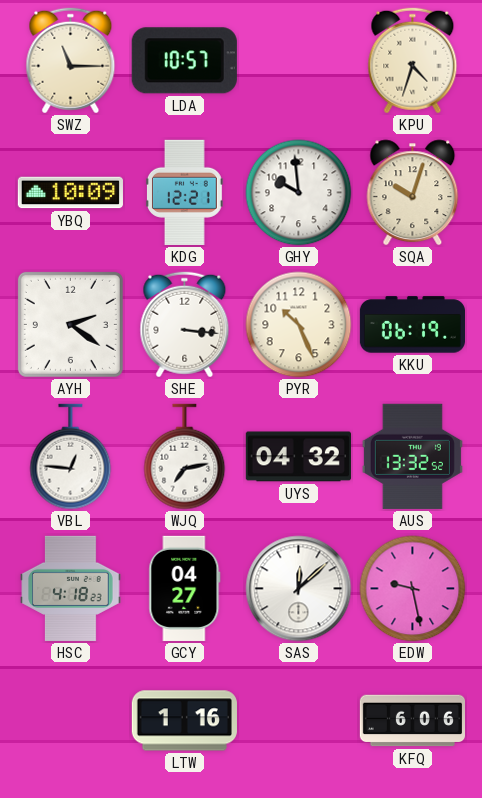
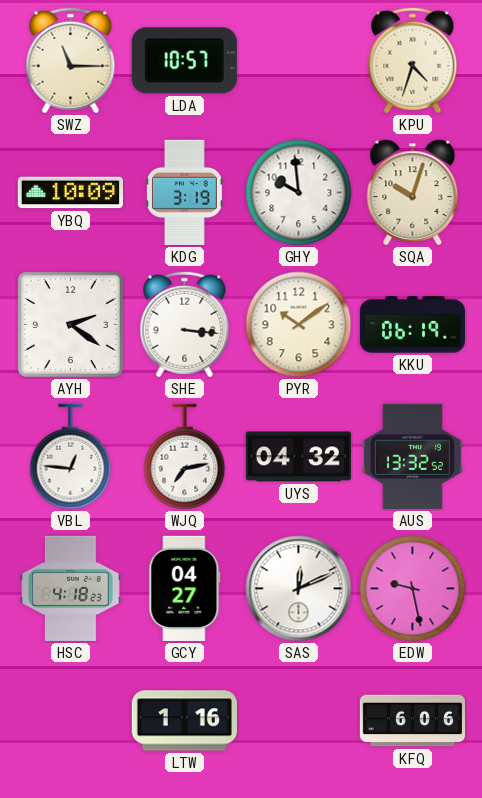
KDG: 12:21 -> 3:19
PYR: 10:26 -> 10:09
SAS: 12:08 -> 12:11
